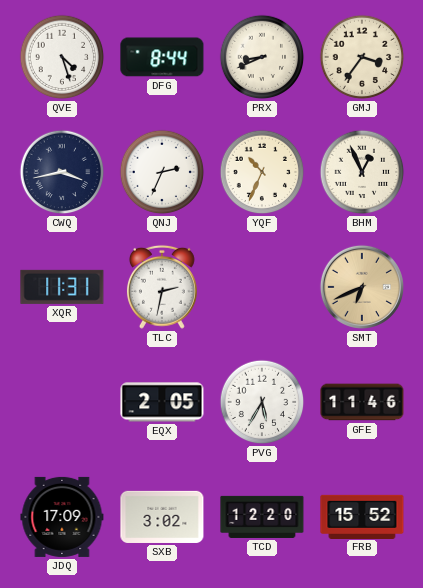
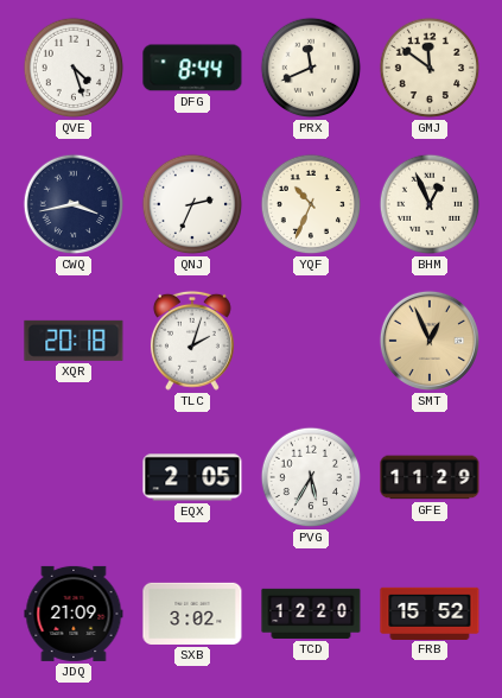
PRX: 8:41 -> 11:41
GMJ: 3:36 -> 11:51
XQR: 11:31 -> 20:18
TLC: 2:32 -> 2:03
SMT: 6:41 -> 12:56
GFE: 11:46 -> 11:29
JDQ: 17:09 -> 21:09
